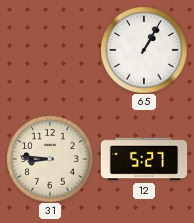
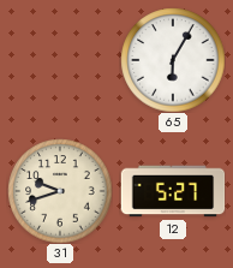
65: 1:05 -> 6:05
31: 8:46 -> 9:42
